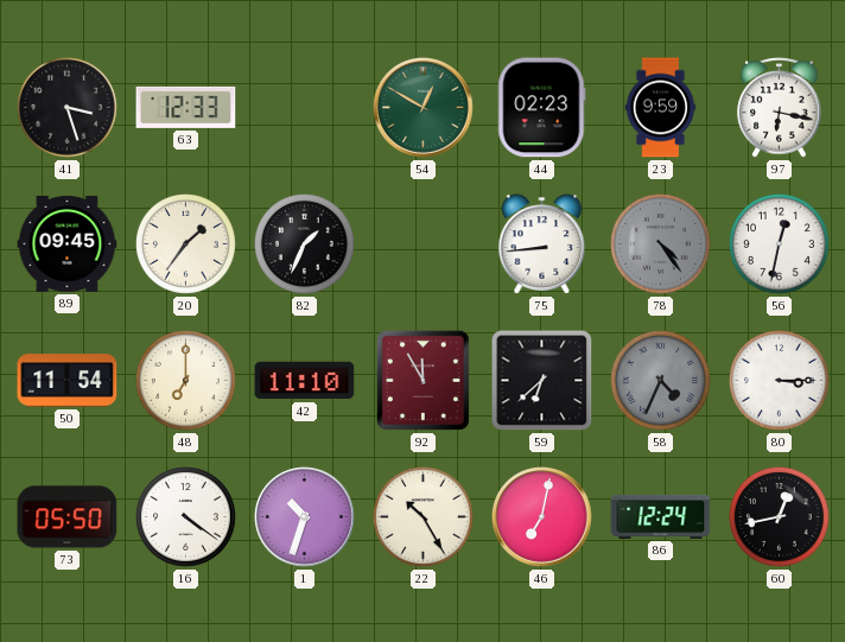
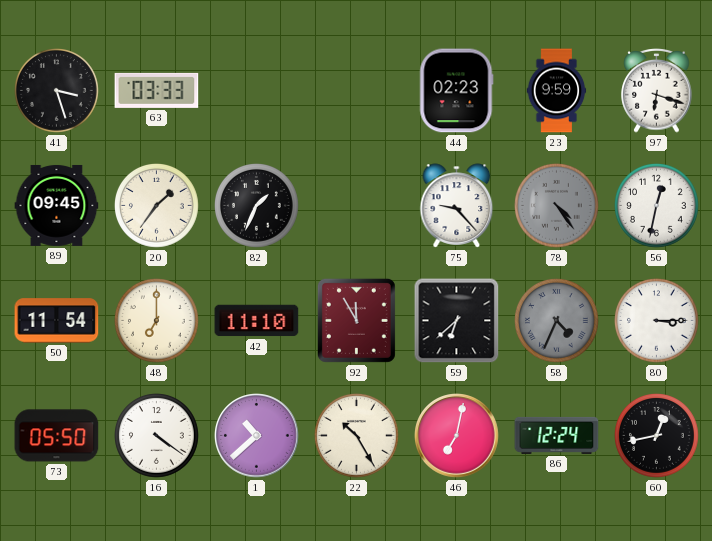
63: 12:33 -> 03:33
54: 12:50 -> none
97: 6:17 -> 6:18
75: 8:44 -> 9:23
1: 10:33 -> 10:38
